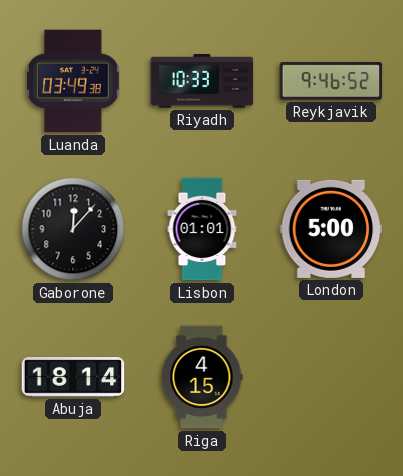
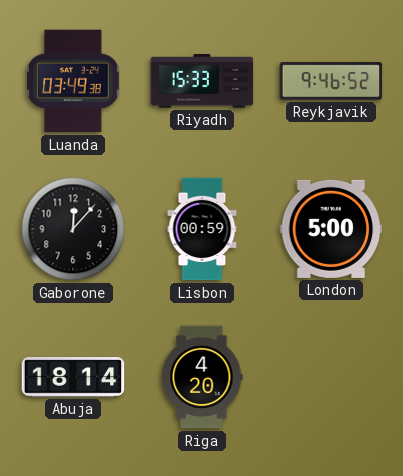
Riyadh: 10:33 -> 15:33
Lisbon: 01:01 -> 00:59
Riga: 4:15 -> 4:20
